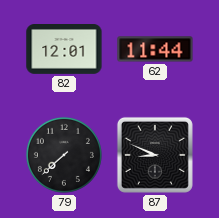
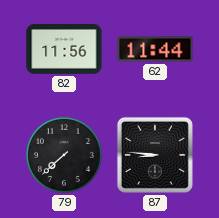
82: 12:01 -> 11:56
87: 8:49 -> 8:46
